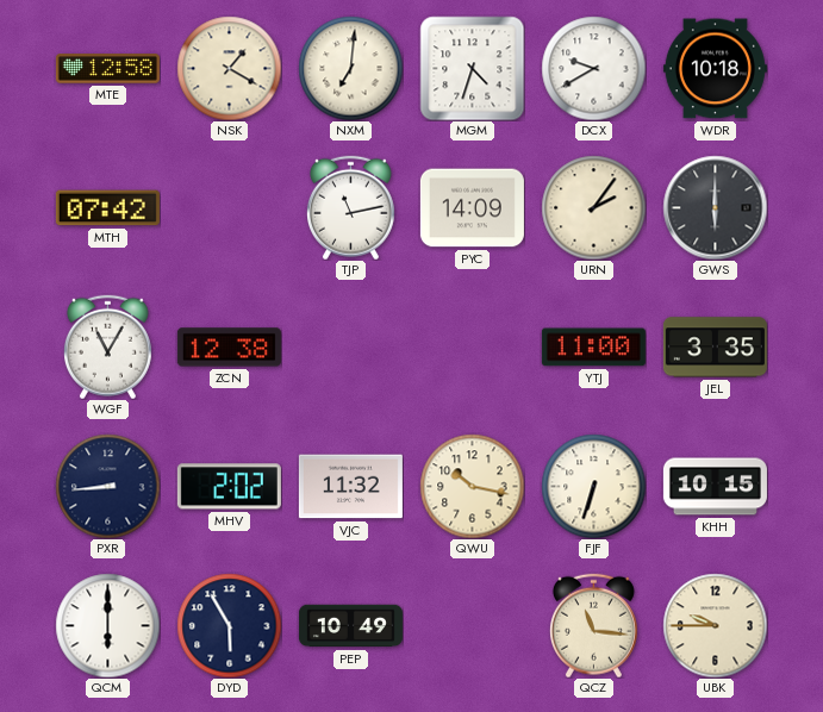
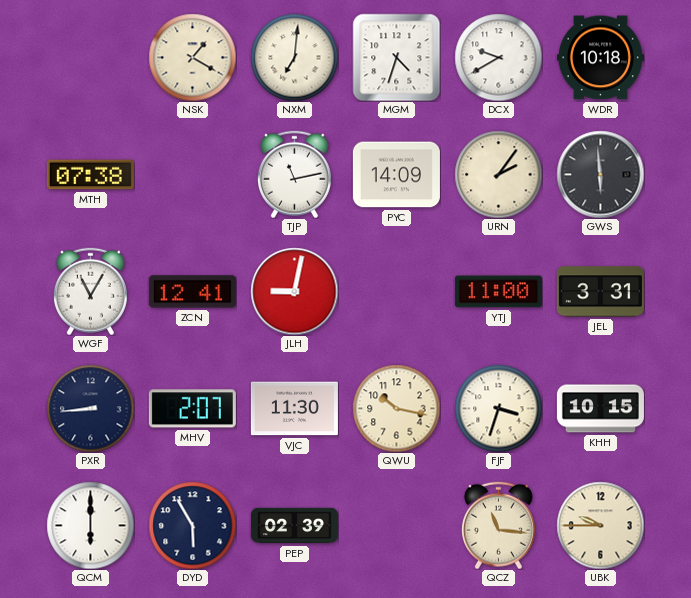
MTE: 12:58 -> none
MTH: 07:42 -> 07:38
GWS: 6:00 -> 5:59
ZCN: 12:38 -> 12:41
JLH: none -> 9:02
JEL: 3:35 -> 3:31
MHV: 2:02 -> 2:07
VJC: 11:32 -> 11:30
FJF: 6:33 -> 3:33
PEP: 10:49 -> 02:39
